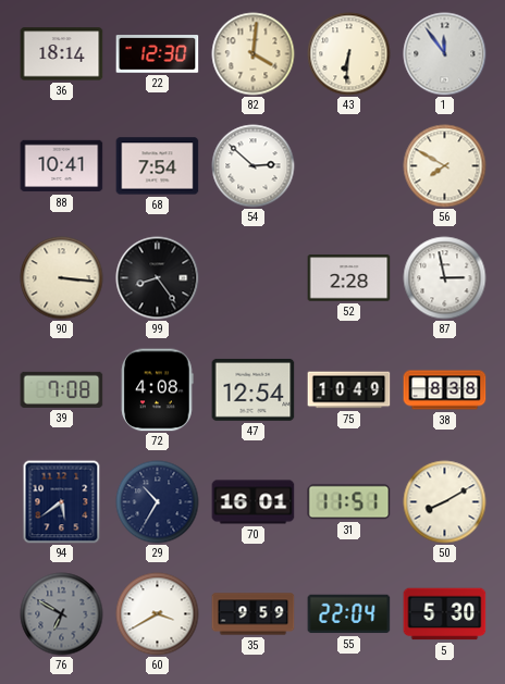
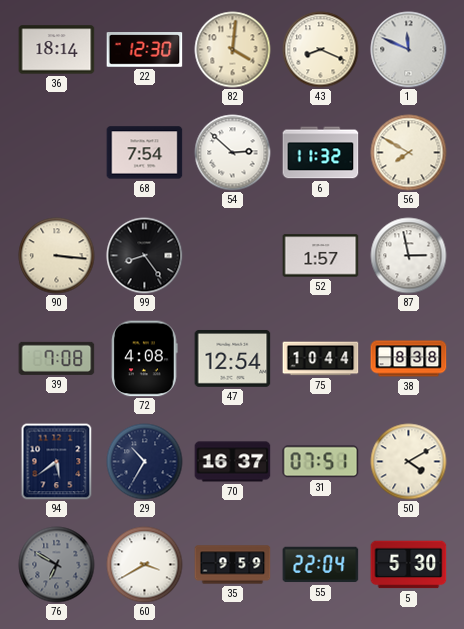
43: 6:31 -> 8:19
1: 11:54 -> 11:49
88: 10:41 -> none
6: none -> 11:32
52: 2:28 -> 1:57
75: 10:49 -> 10:44
70: 16:01 -> 16:37
31: 11:51 -> 07:51
50: 8:10 -> 4:10
